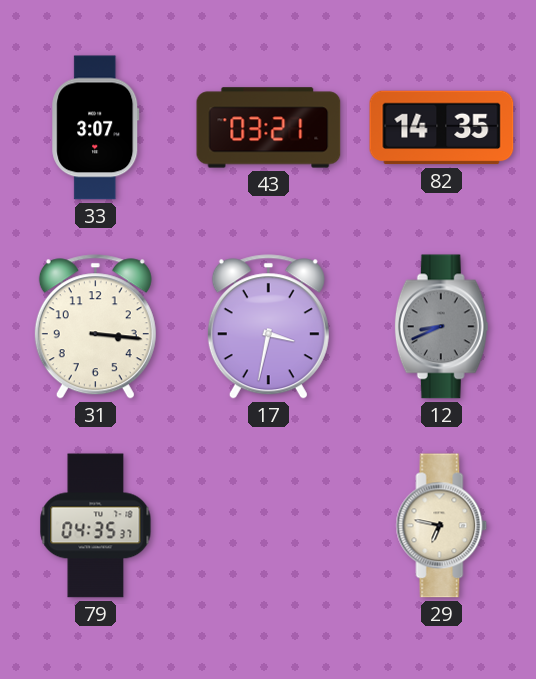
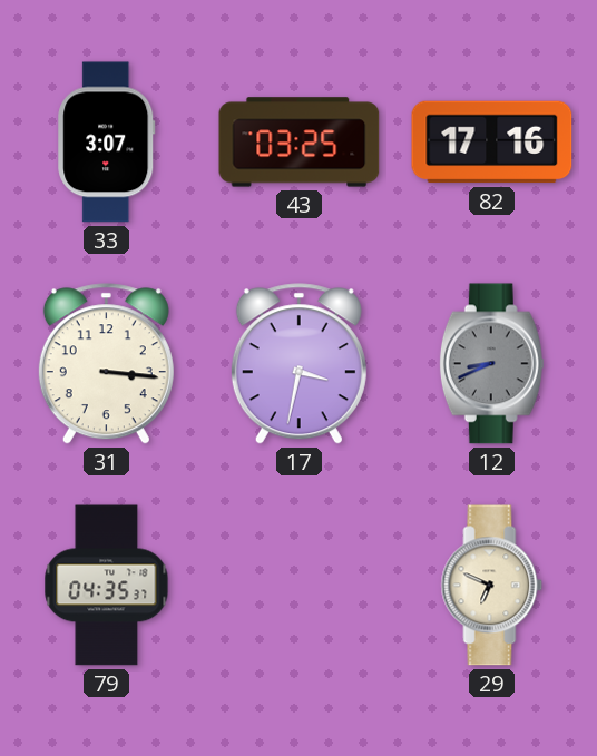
43: 03:21 -> 03:25
82: 14:35 -> 17:16
29: 6:47 -> 6:49
